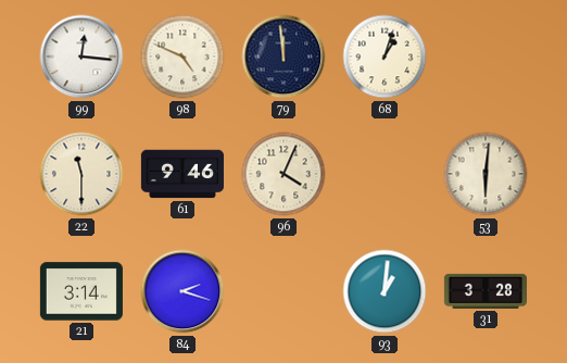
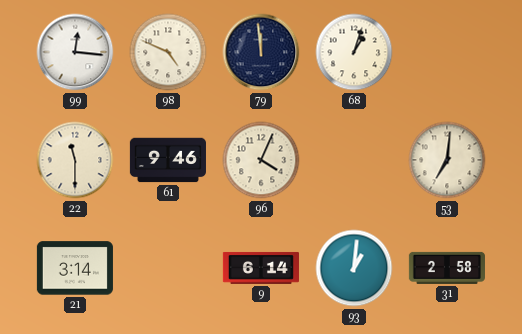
53: 6:01 -> 7:01
84: 2:18 -> none
9: none -> 6:14
31: 3:28 -> 2:58
